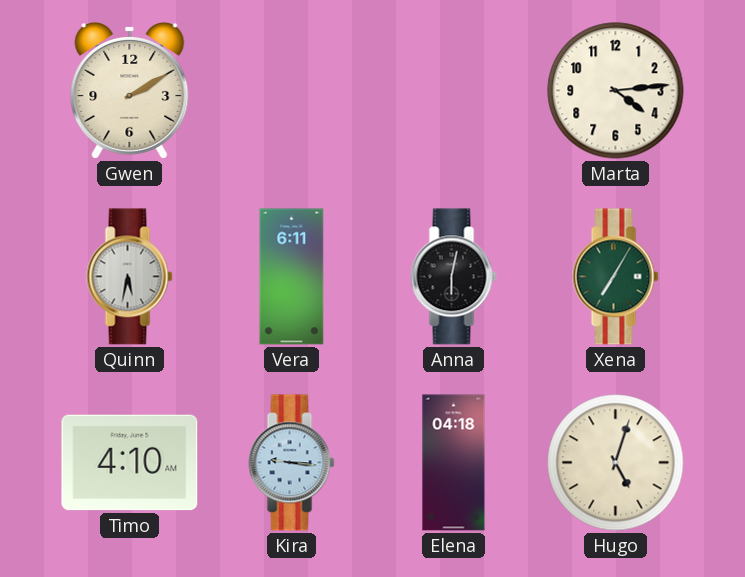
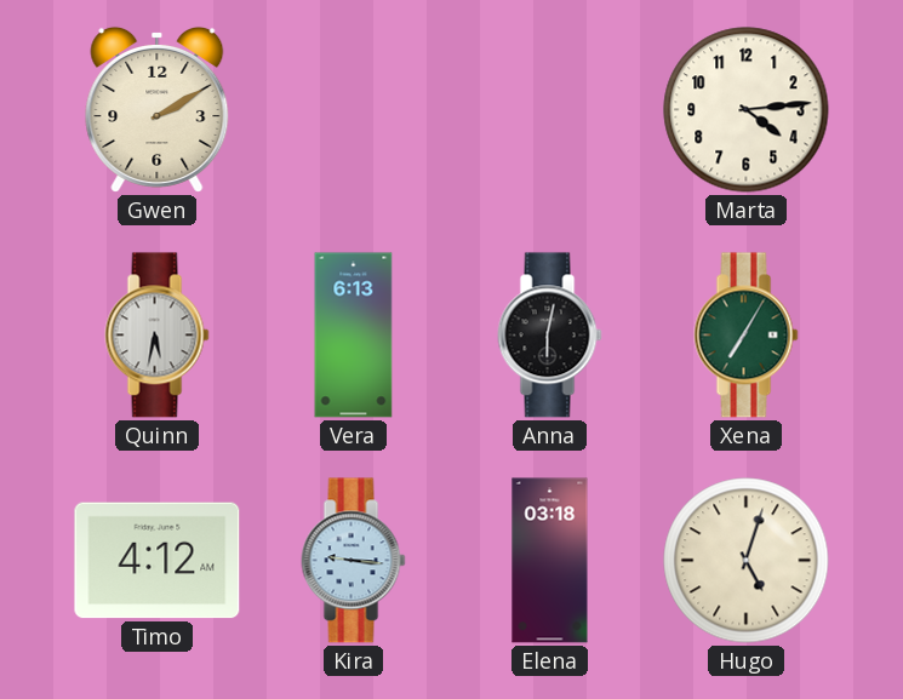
Vera: 6:11 -> 6:13
Timo: 4:10 -> 4:12
Elena: 04:18 -> 03:18
